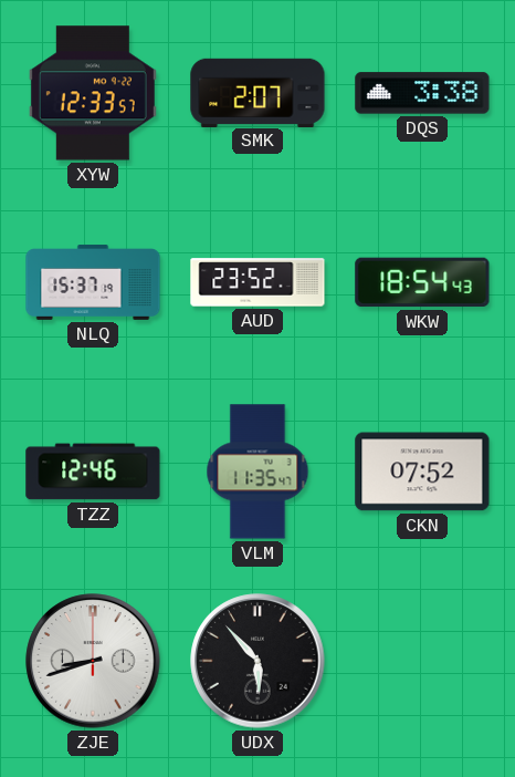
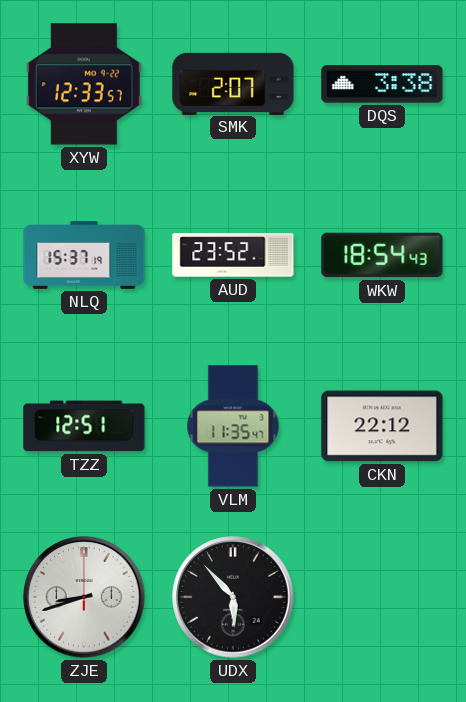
TZZ: 12:46 -> 12:51
CKN: 07:52 -> 22:12
